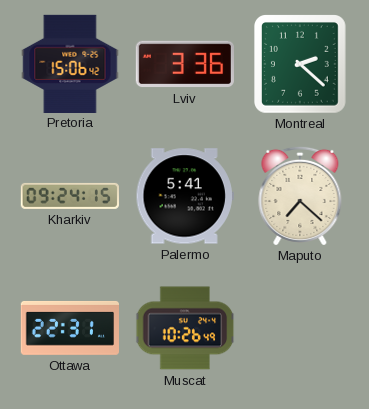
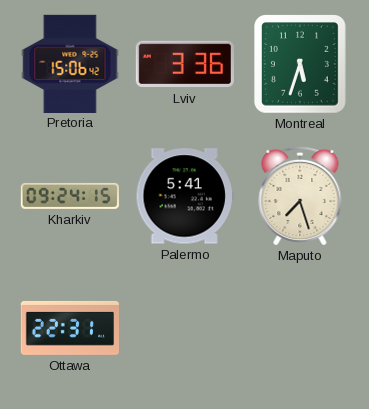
Montreal: 2:22 -> 5:33
Maputo: 7:22 -> 7:27
Muscat: 10:26 -> none
